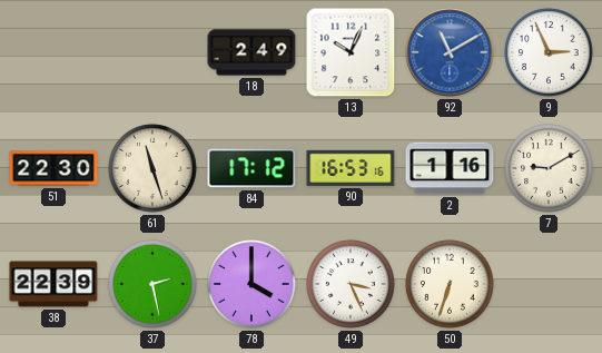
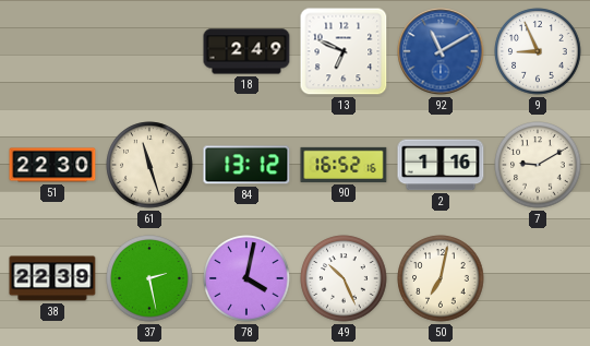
13: 10:04 -> 6:49
9: 2:56 -> 8:56
84: 17:12 -> 13:12
90: 16:53 -> 16:52
78: 4:00 -> 4:02
49: 3:26 -> 10:26
50: 6:33 -> 7:02
